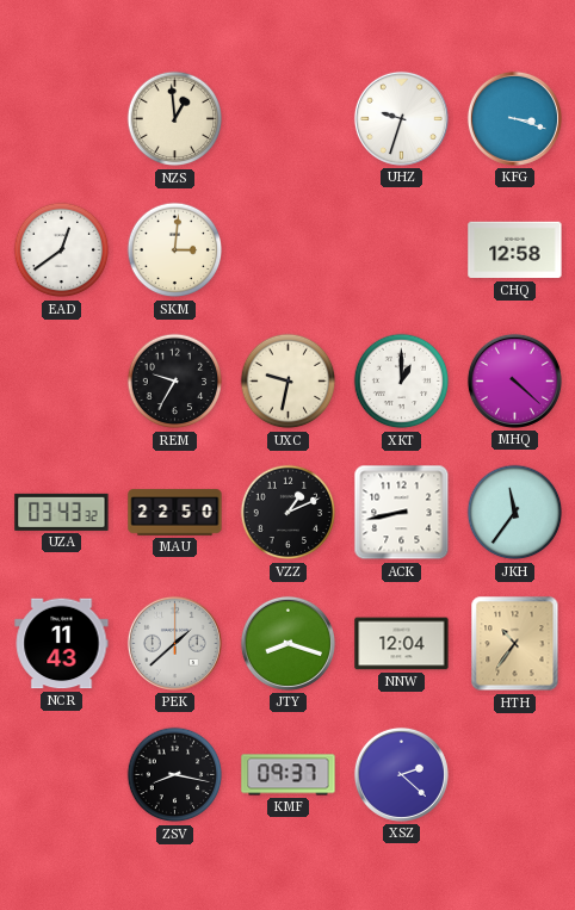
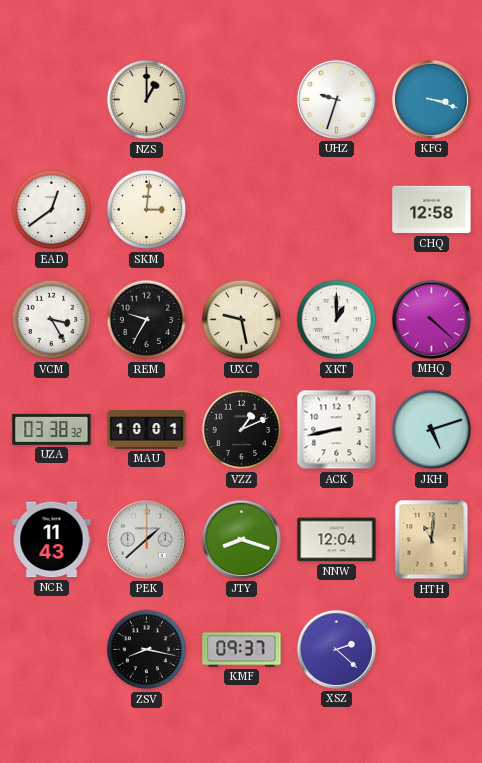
NZS: 12:59 -> 1:00
VCM: none -> 3:25
UXC: 9:32 -> 9:28
UZA: 03:43 -> 03:38
MAU: 22:50 -> 10:01
JKH: 11:36 -> 5:12
HTH: 10:36 -> 11:01
